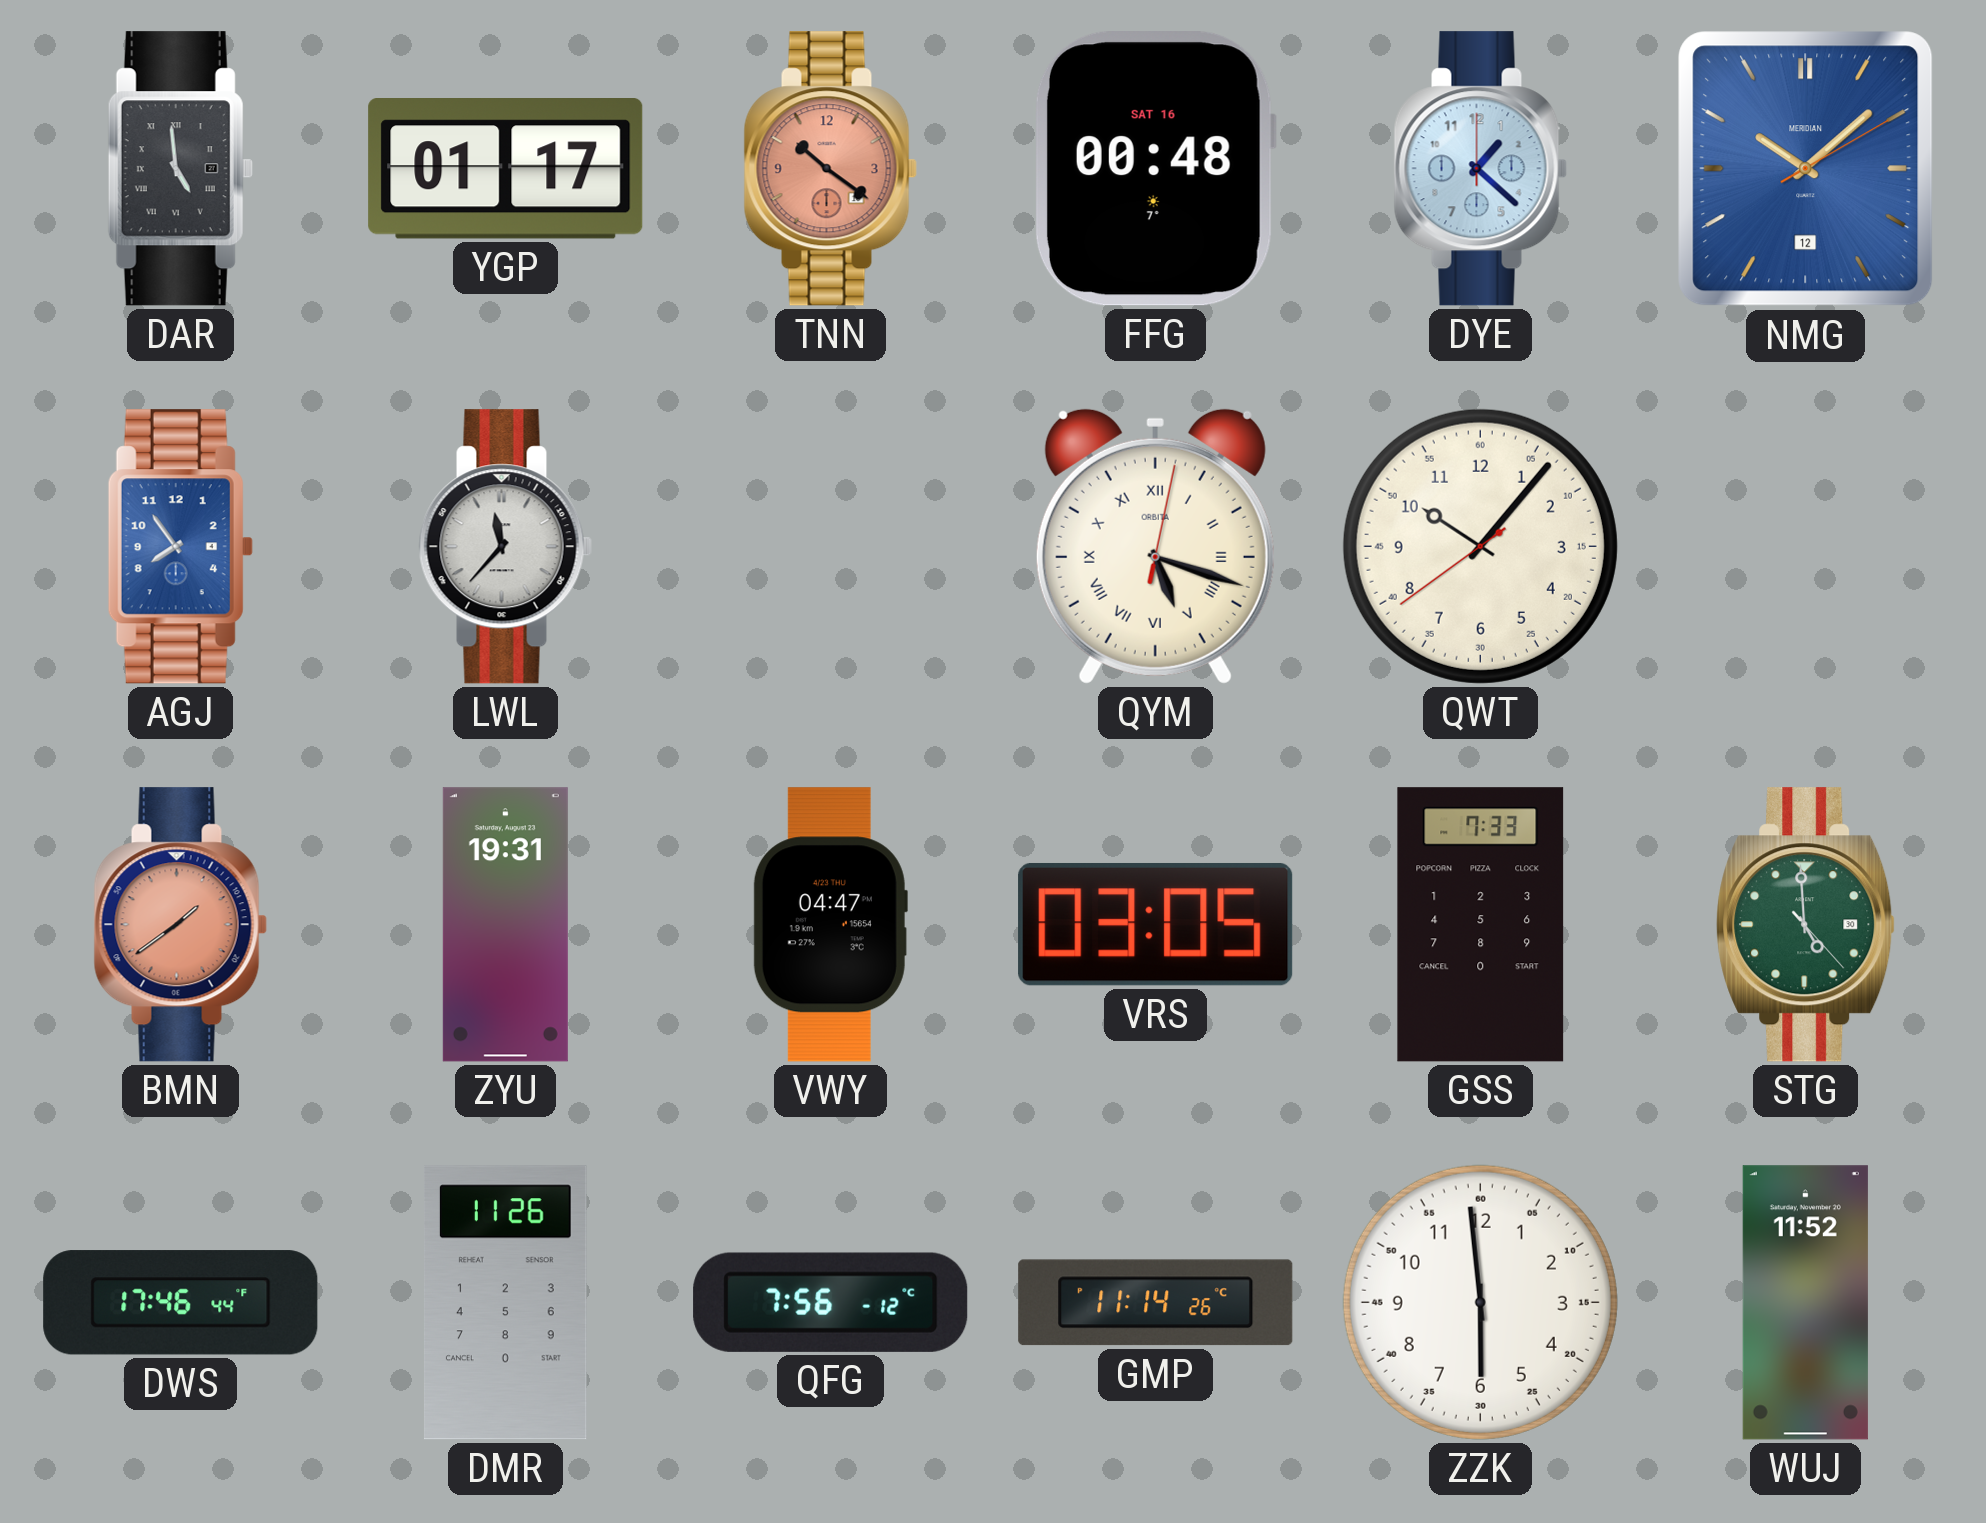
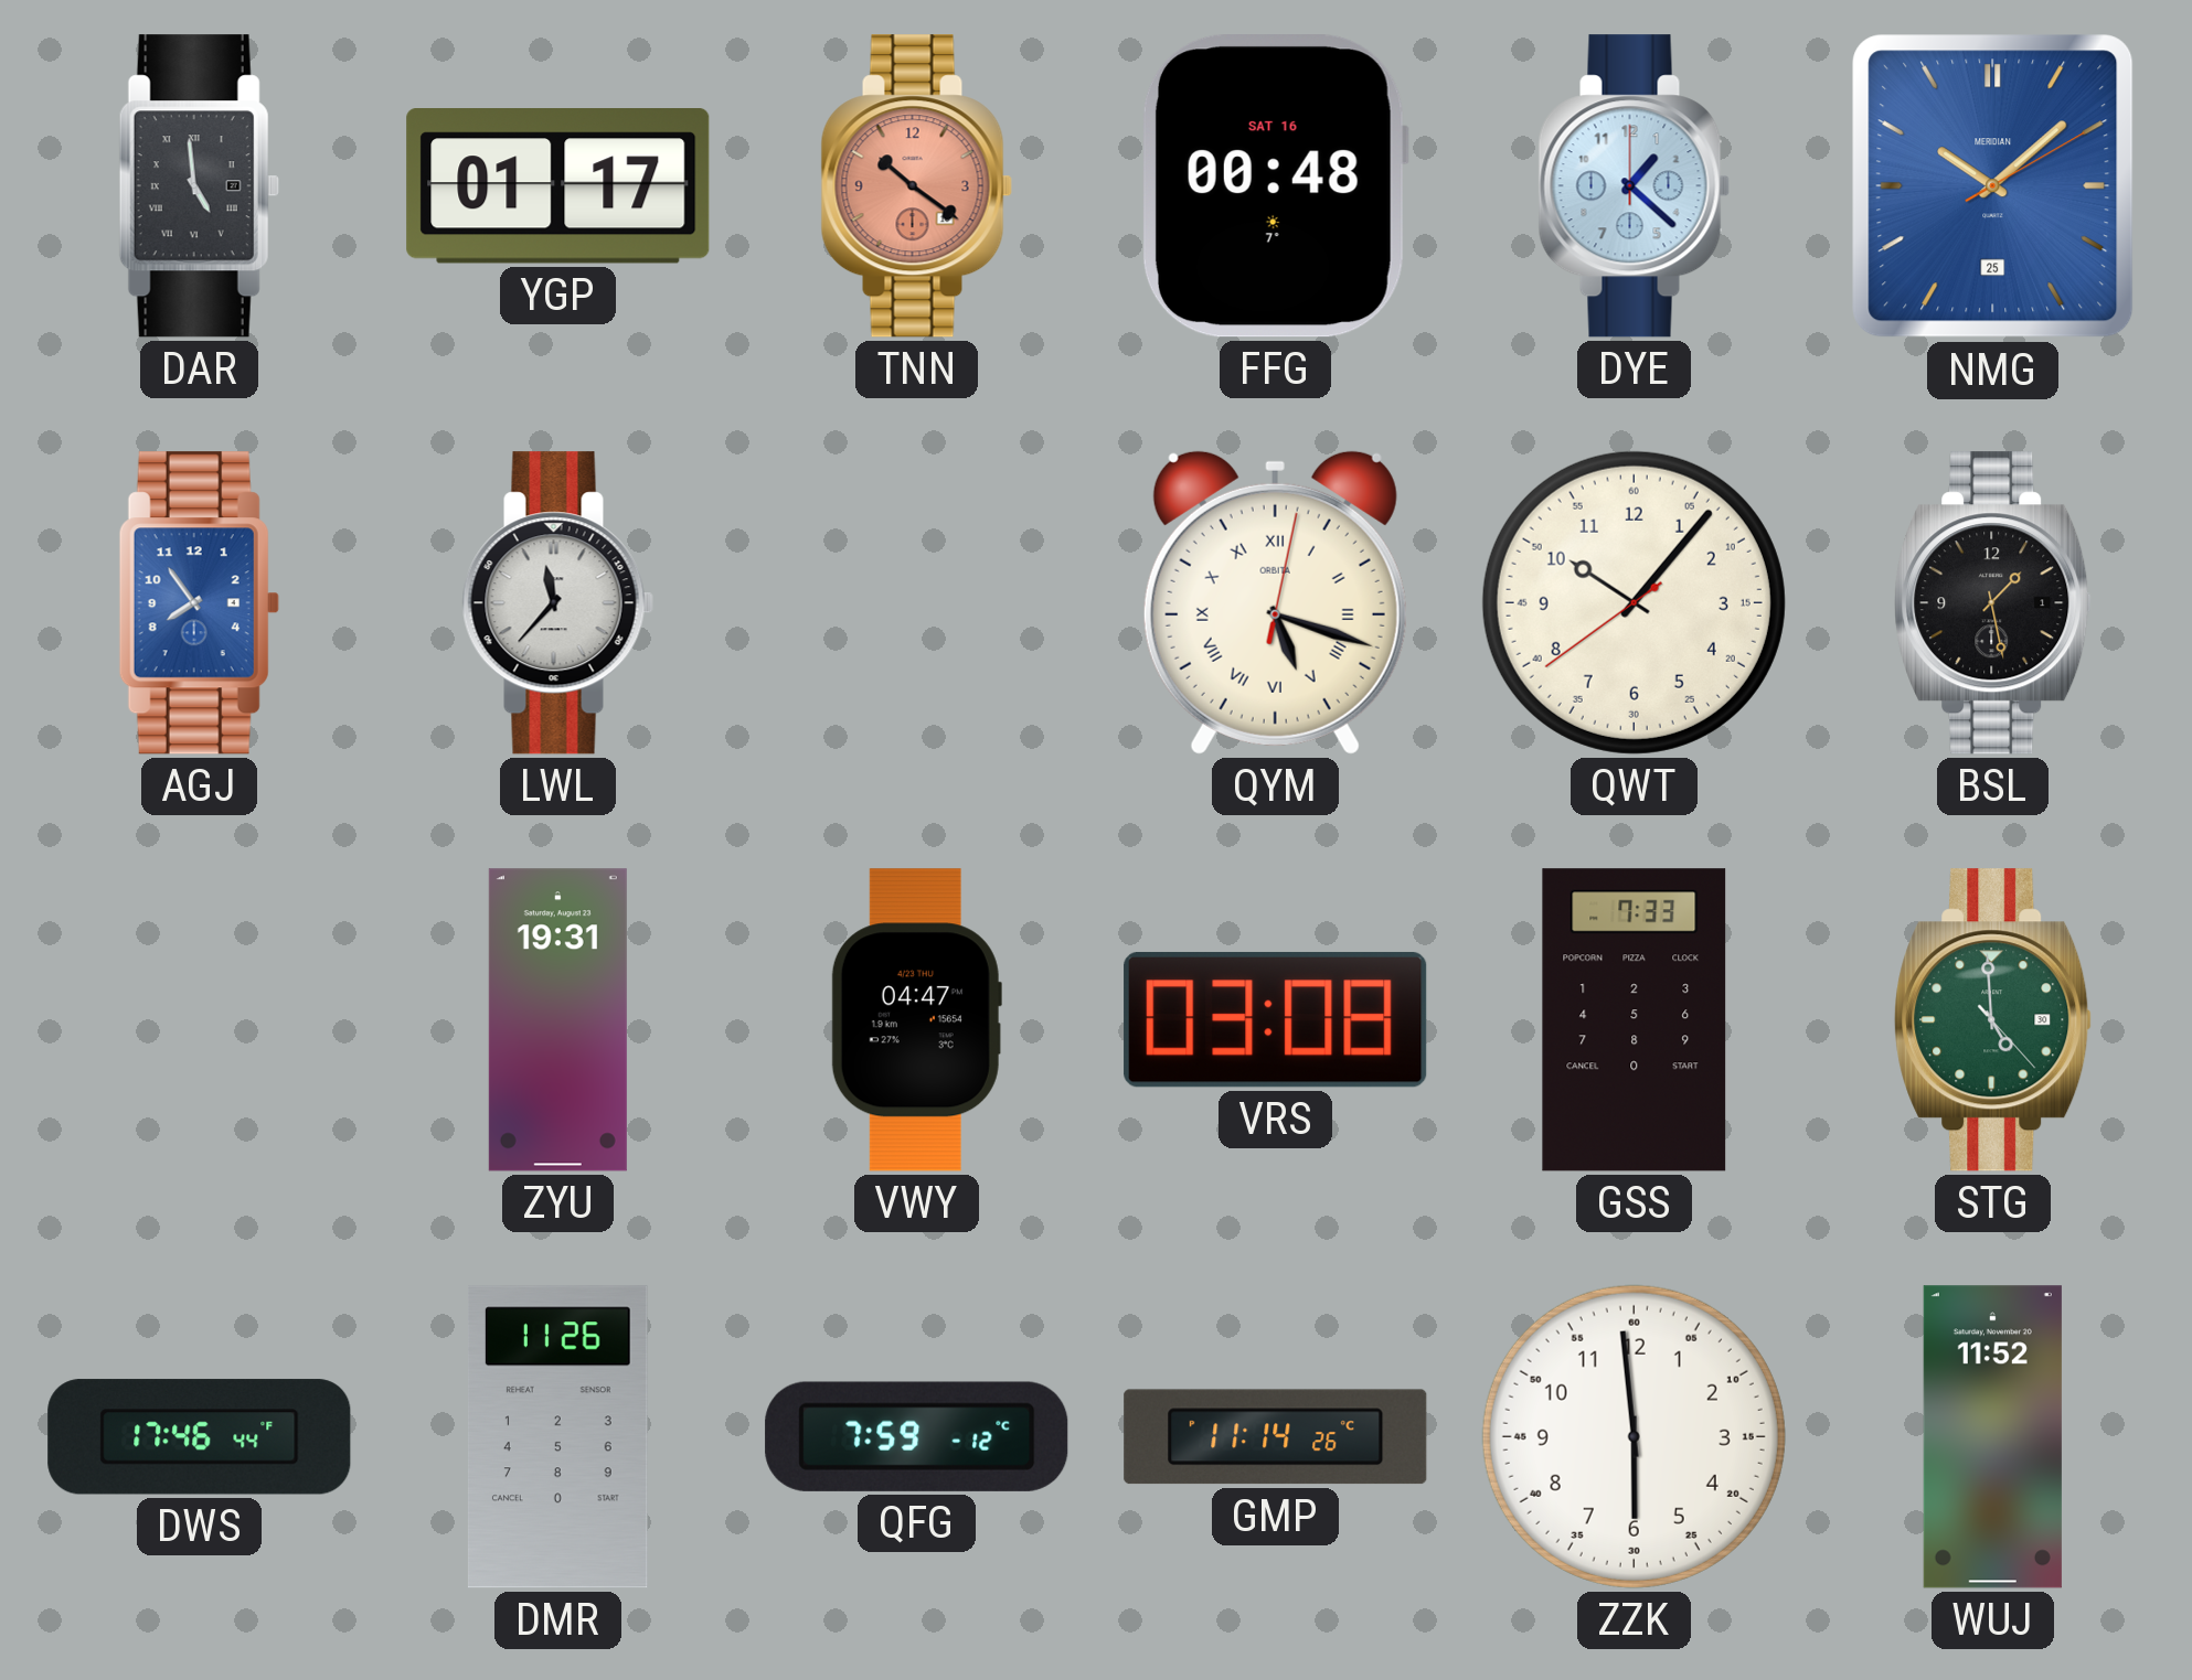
NMG date: 12 -> 25
BSL: none -> 1:28
BMN: 1:39 -> none
VRS: 03:05 -> 03:08
QFG: 7:56 -> 7:59
